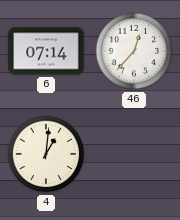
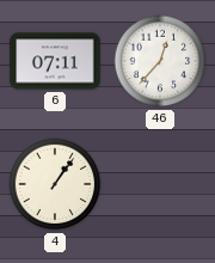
6: 07:14 -> 07:11
4: 1:01 -> 1:06
